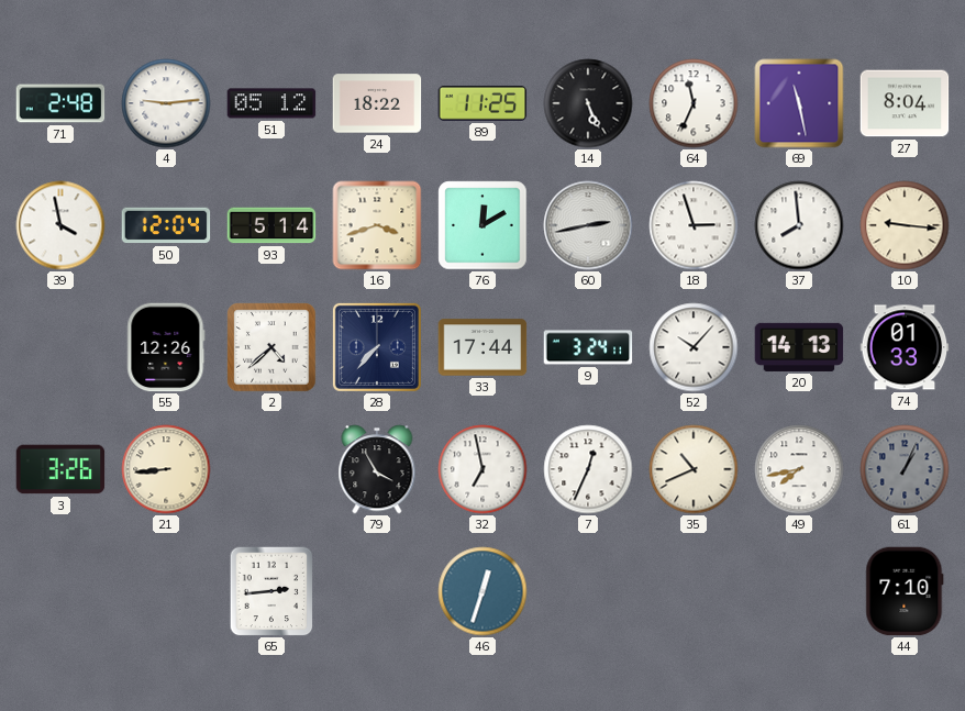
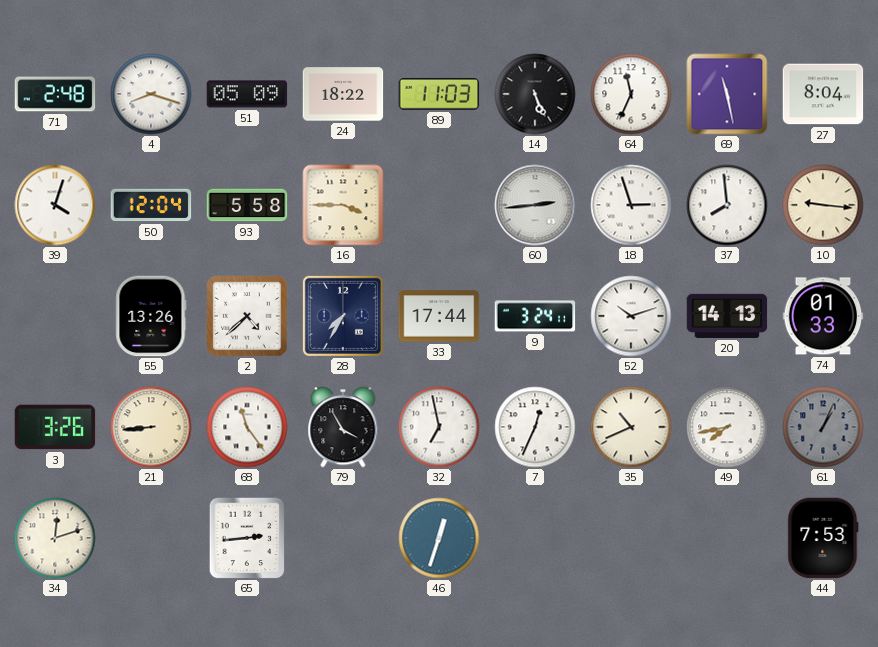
4: 9:14 -> 8:18
51: 05:12 -> 05:09
89: 11:25 -> 11:03
39: 3:58 -> 4:03
93: 5:14 -> 5:58
16: 3:42 -> 3:45
76: 12:10 -> none
60: 2:43 -> 2:44
55: 12:26 -> 13:26
28: 7:37 -> 7:35
52: 10:07 -> 10:12
68: none -> 11:24
34: none -> 12:12
44: 7:10 -> 7:53
